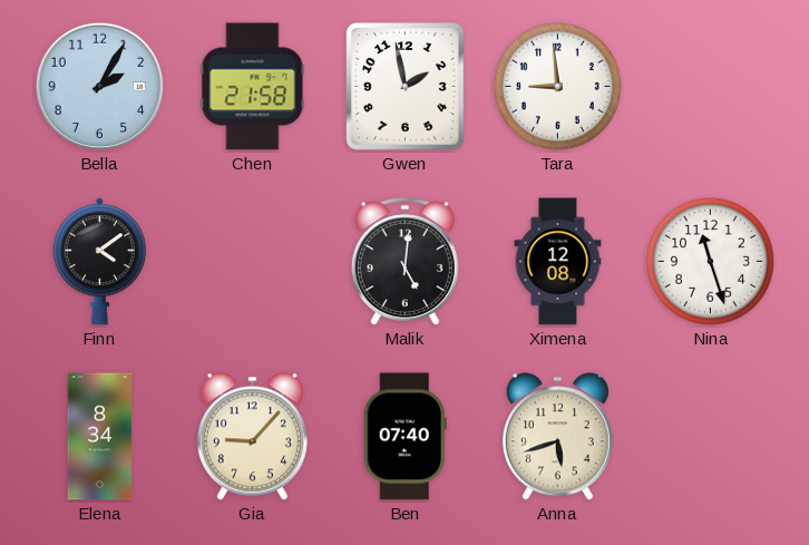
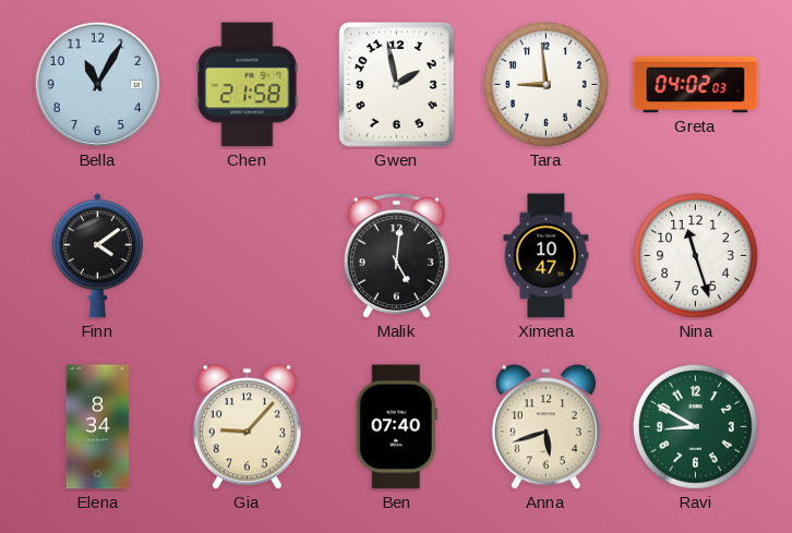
Bella: 2:05 -> 11:05
Greta: none -> 04:02
Ximena: 12:08 -> 10:47
Ravi: none -> 8:50
